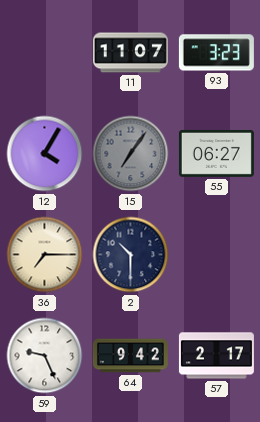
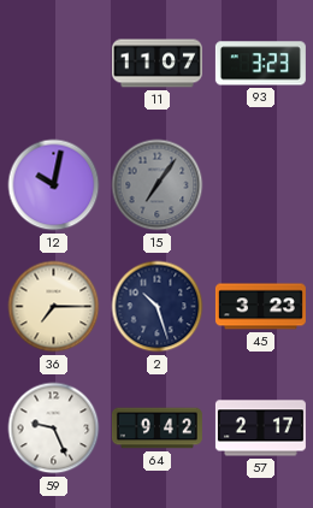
12: 4:05 -> 10:02
55: 06:27 -> none
2: 10:30 -> 10:27
45: none -> 3:23
